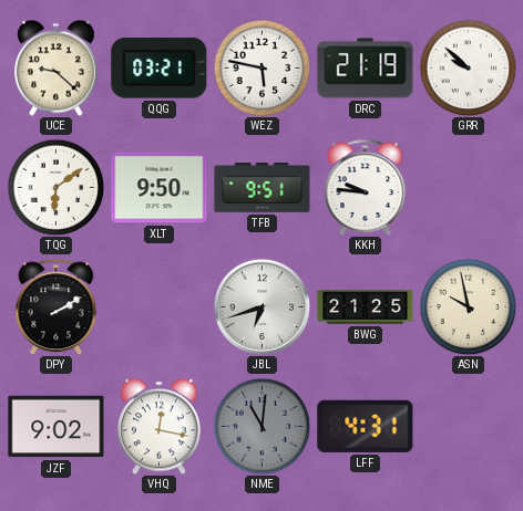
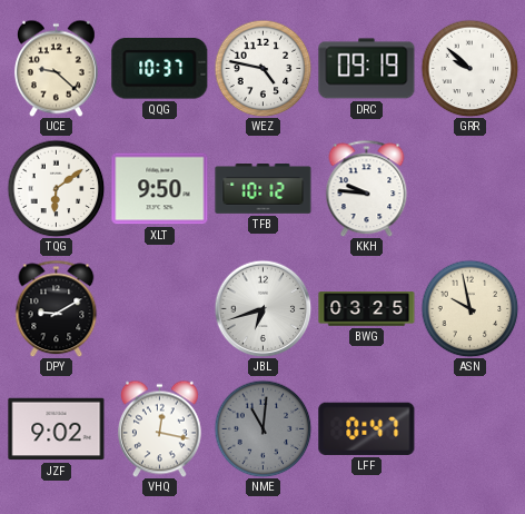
QQG: 03:21 -> 10:37
WEZ: 5:47 -> 4:47
DRC: 21:19 -> 09:19
TFB: 9:51 -> 10:12
DPY: 2:10 -> 9:10
BWG: 21:25 -> 03:25
LFF: 4:31 -> 0:47
